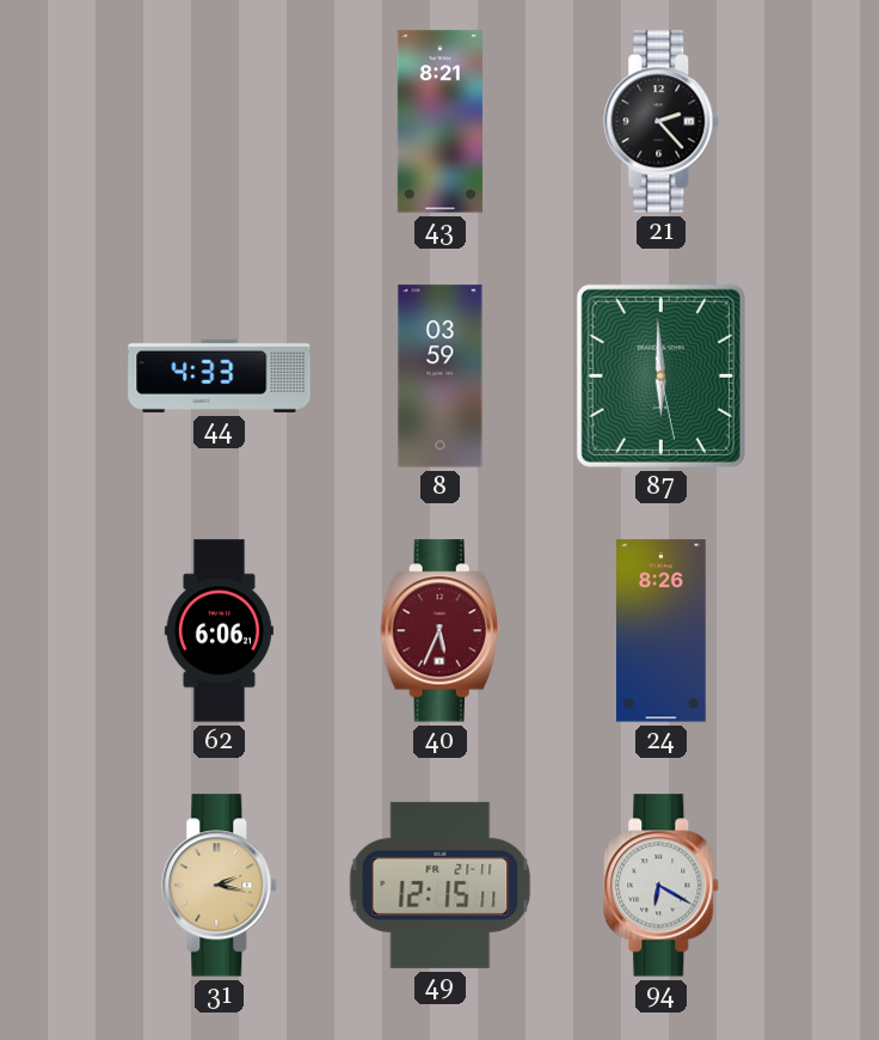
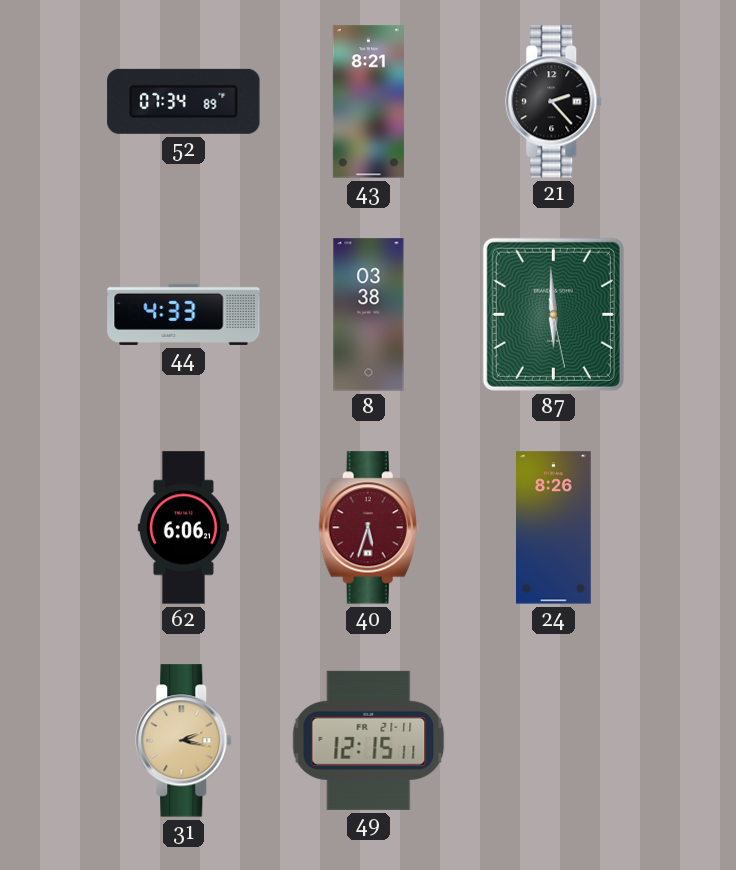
52: none -> 07:34
8: 03:59 -> 03:38
40: 5:34 -> 5:33
94: 6:20 -> none
